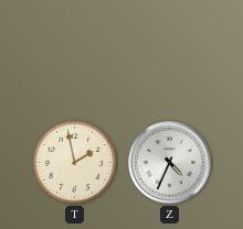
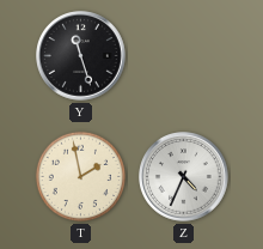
Y: none -> 11:27
